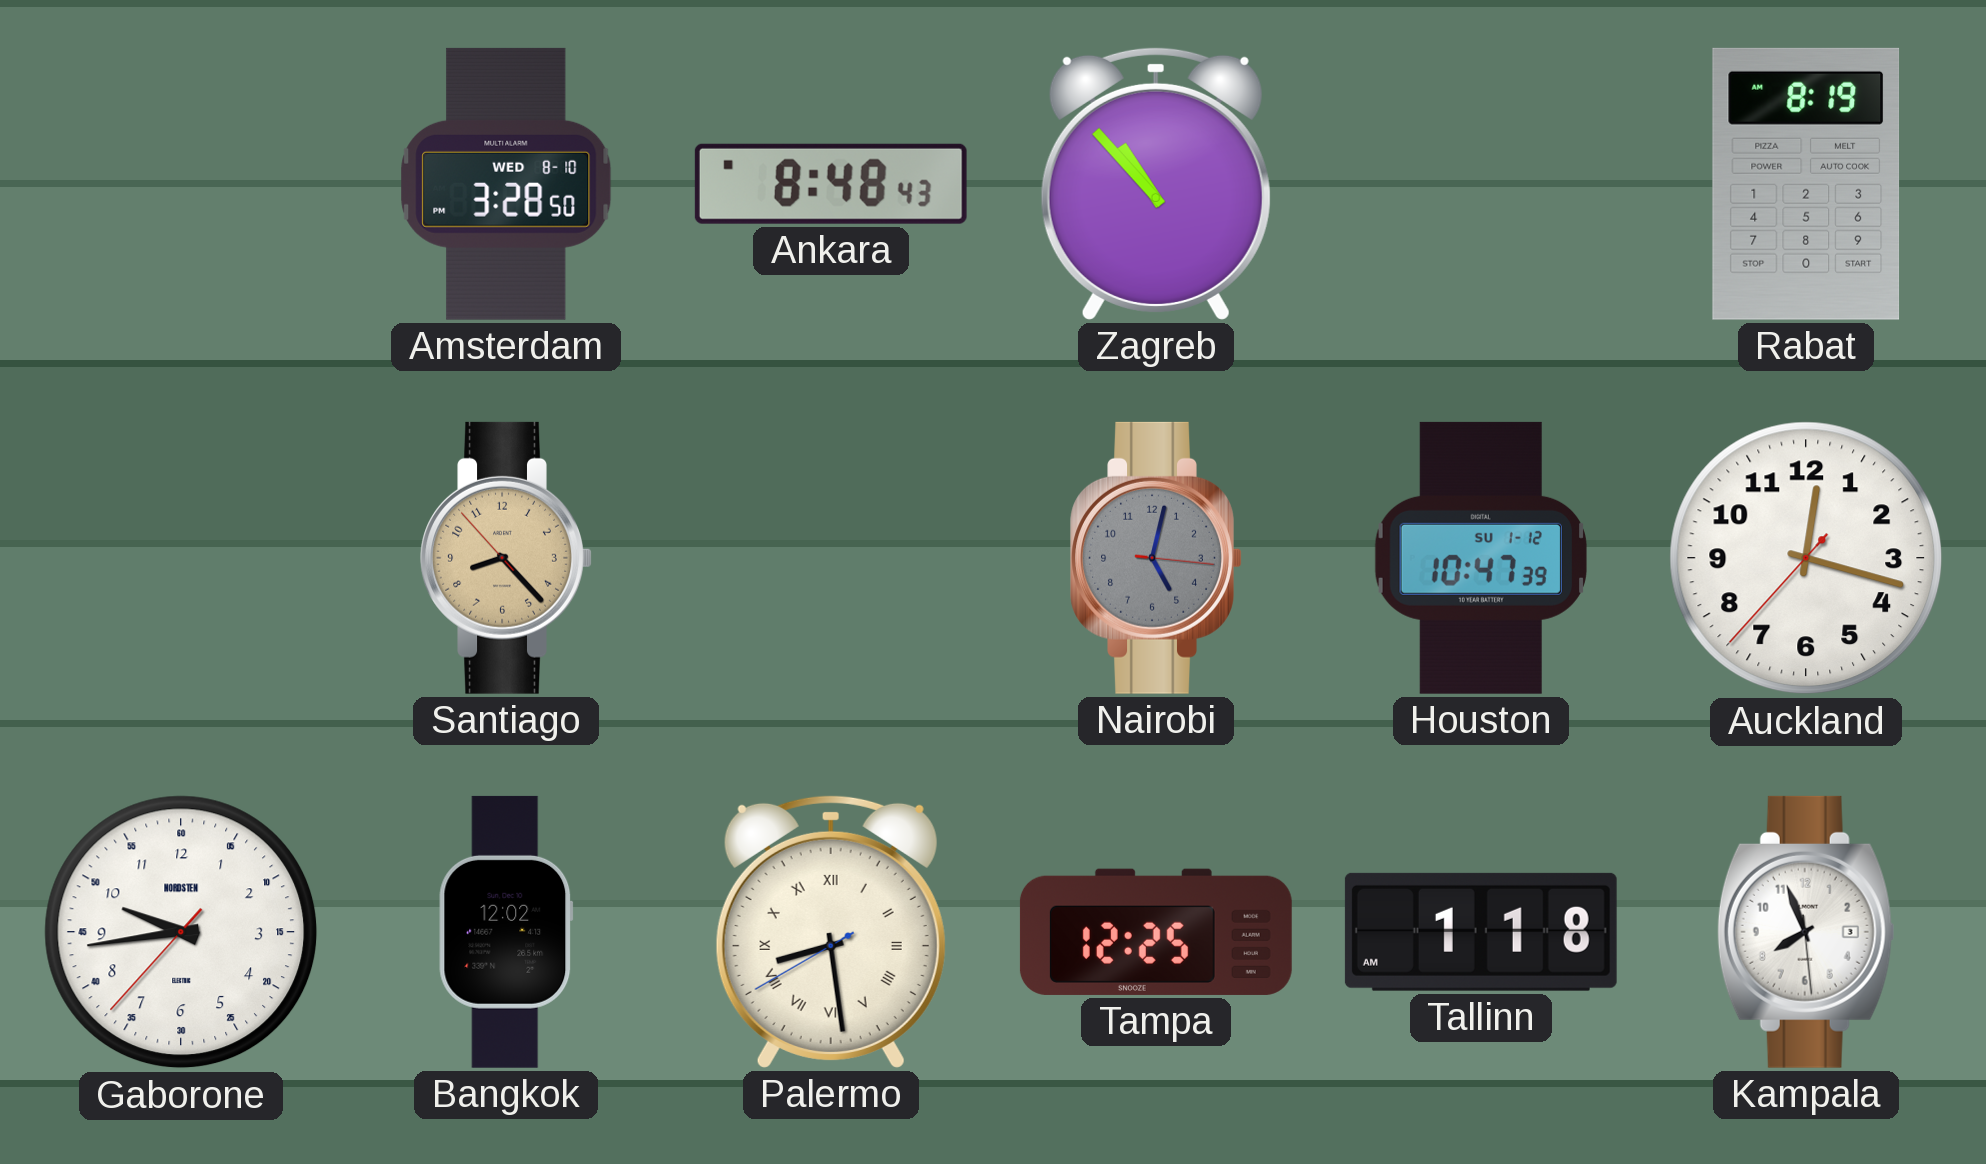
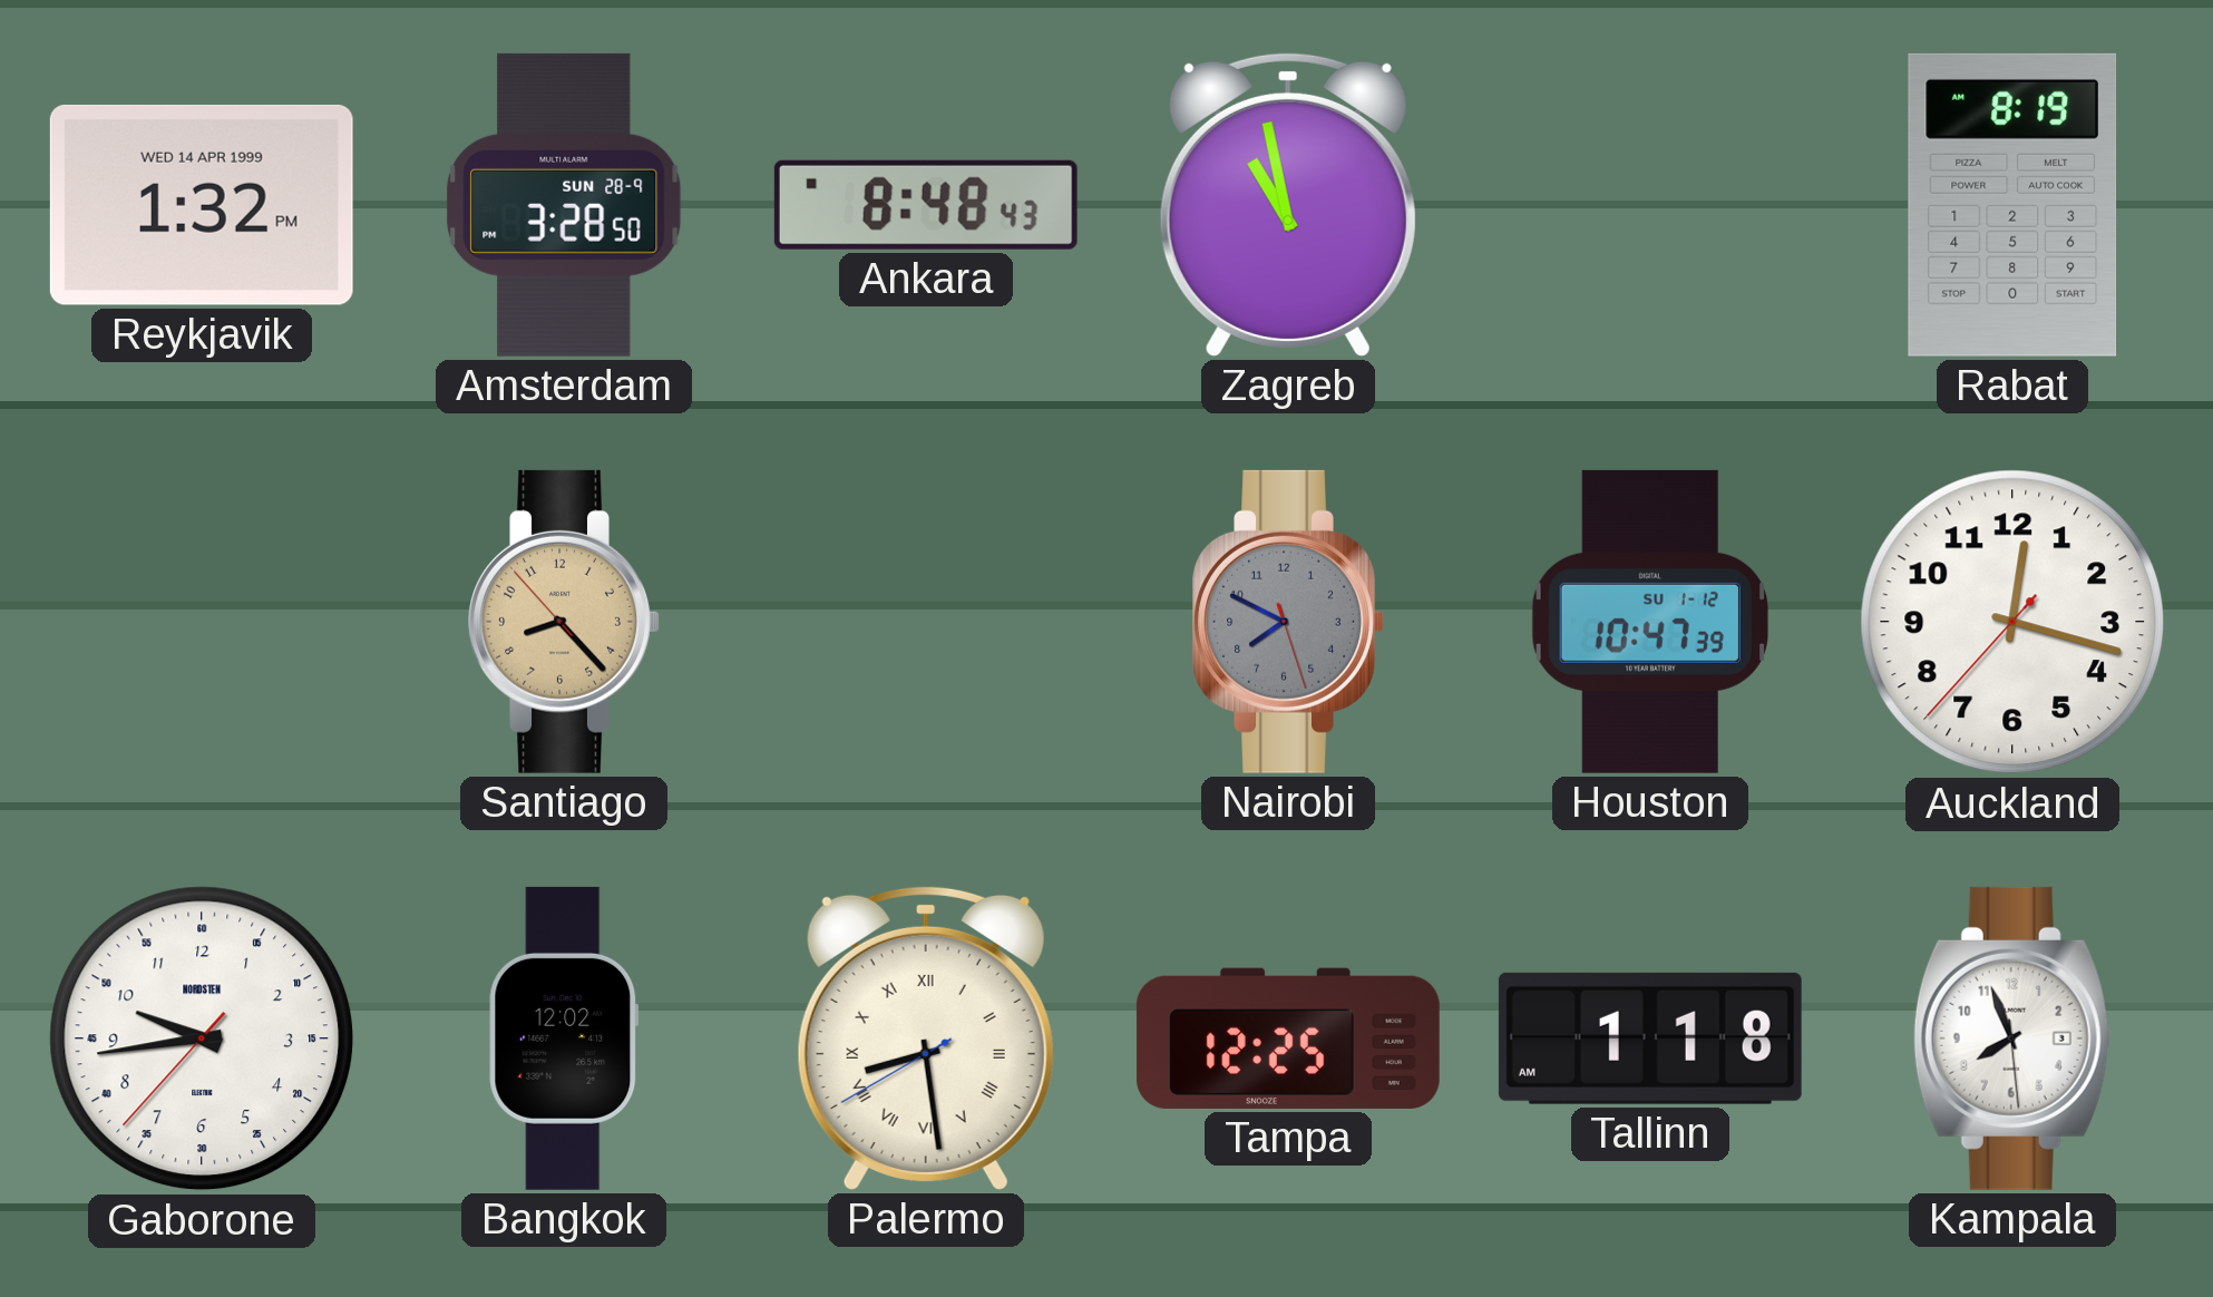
Reykjavik: none -> 1:32
Amsterdam date: WED 8-10 -> SUN 28-9
Zagreb: 10:53 -> 10:58
Nairobi: 5:02 -> 7:49
